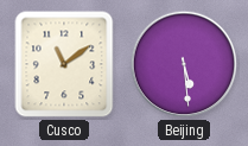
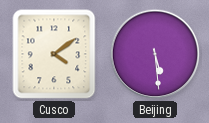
Cusco: 11:09 -> 4:09
